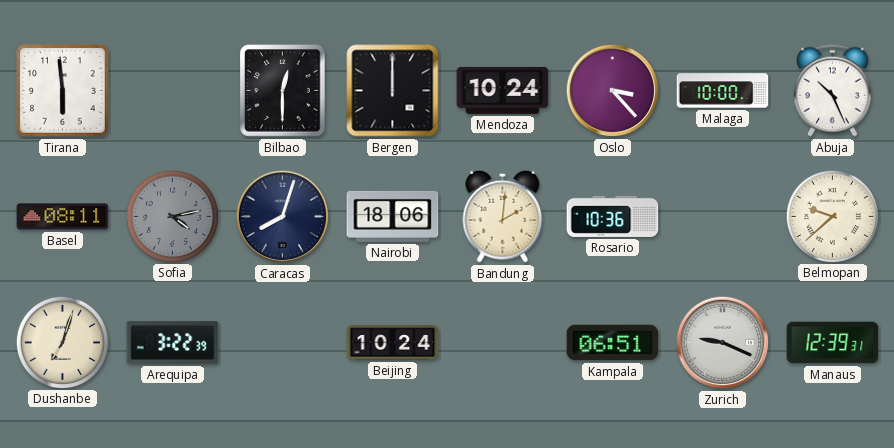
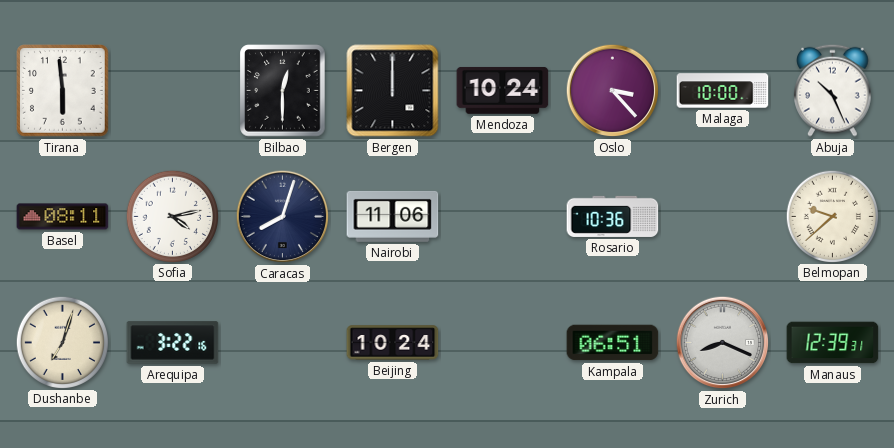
Sofia dial: grey -> white
Nairobi: 18:06 -> 11:06
Bandung: 2:01 -> none
Arequipa: 3:22:39 -> 3:22:16
Zurich: 9:19 -> 8:19
